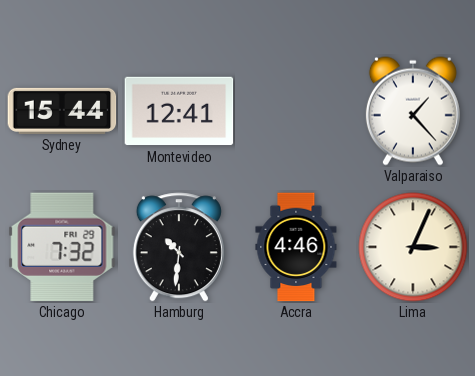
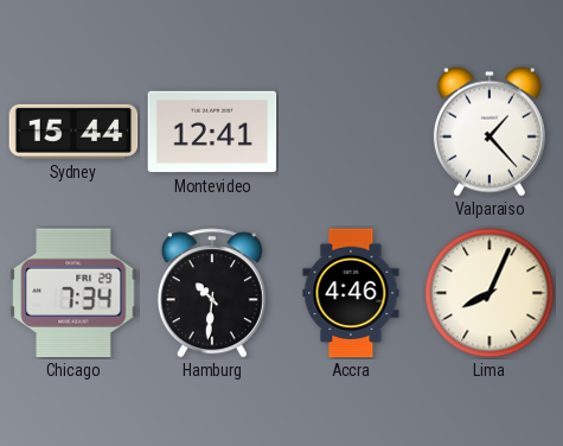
Chicago: 7:32 -> 7:34
Lima: 3:04 -> 8:04
